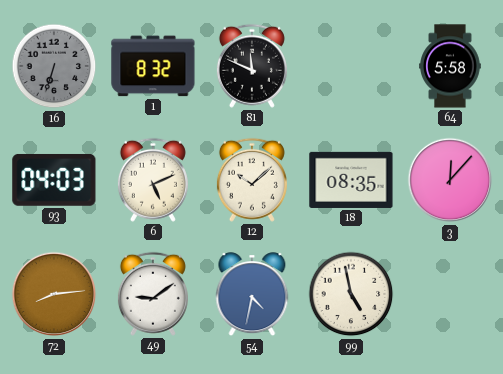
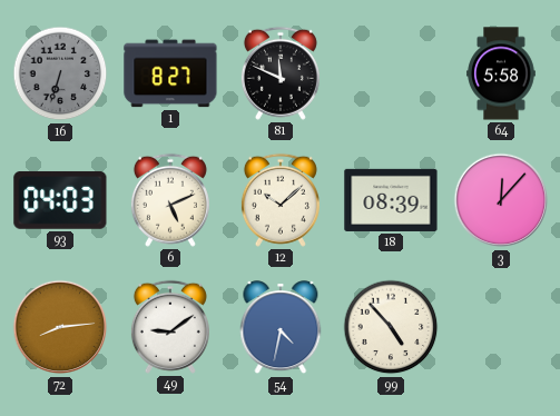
1: 8:32 -> 8:27
18: 08:35 -> 08:39
99: 4:58 -> 4:53
